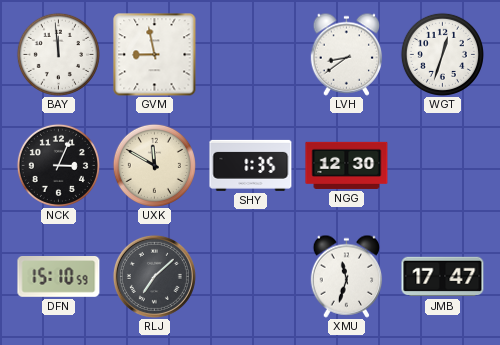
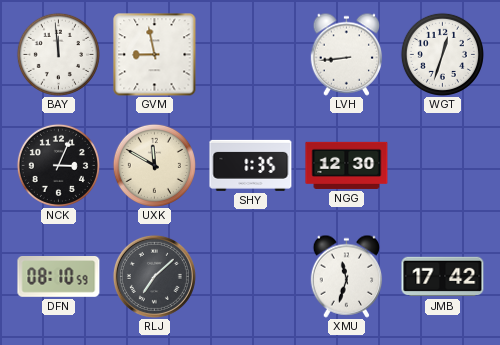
LVH: 8:39 -> 8:44
DFN: 15:10 -> 08:10
JMB: 17:47 -> 17:42
